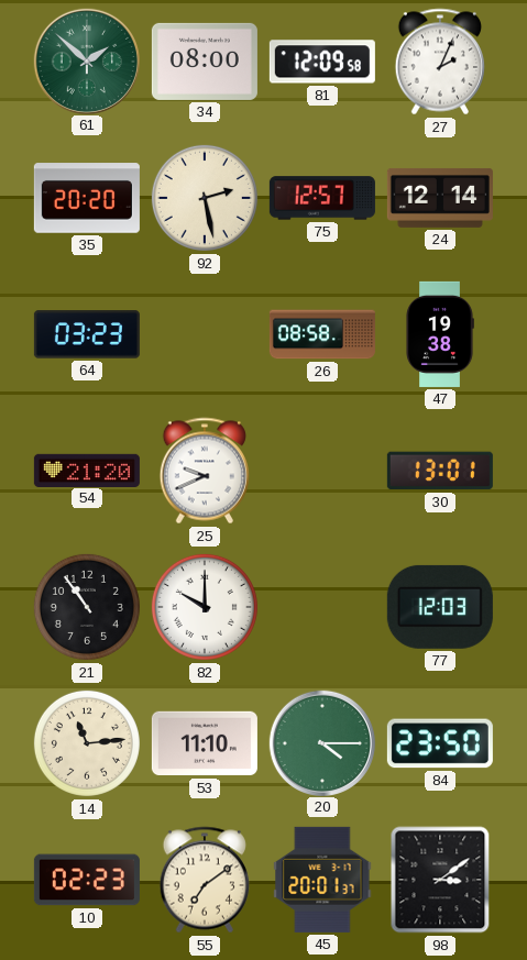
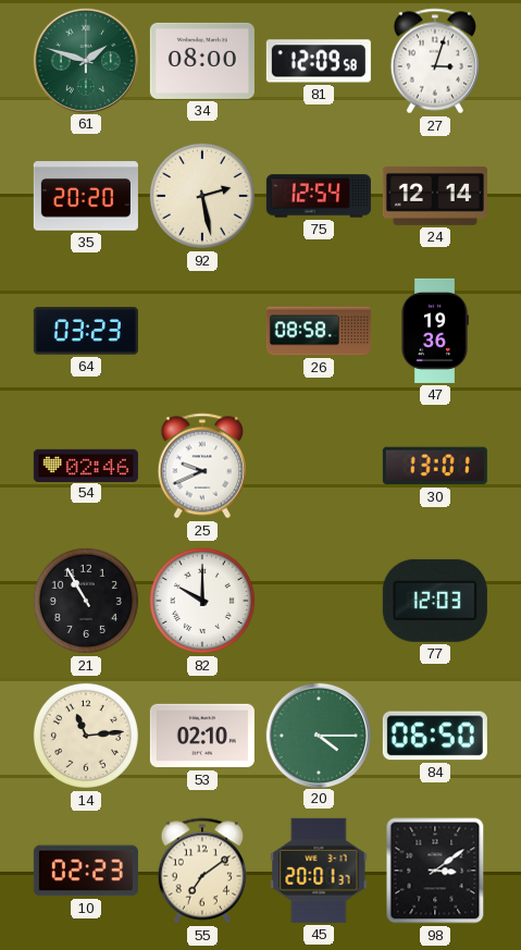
61: 1:52 -> 1:48
27: 2:04 -> 3:03
75: 12:57 -> 12:54
47: 19:38 -> 19:36
54: 21:20 -> 02:46
21: 10:54 -> 10:55
53: 11:10 -> 02:10
84: 23:50 -> 06:50
